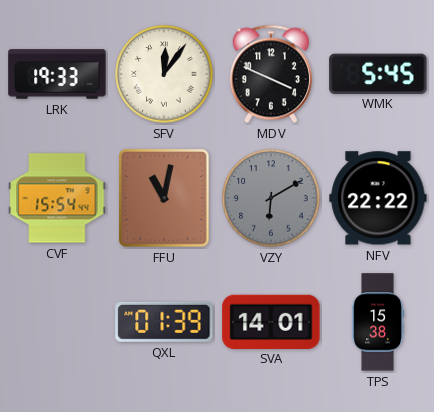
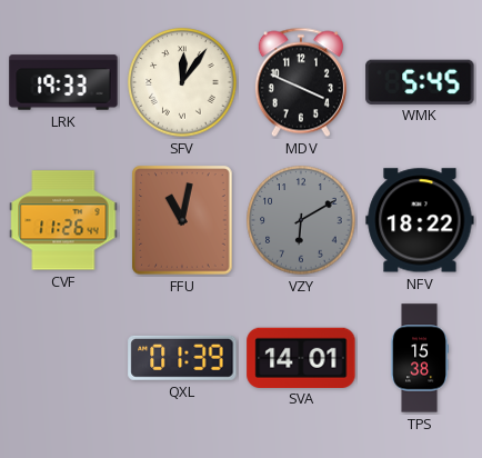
CVF: 15:54 -> 11:26
NFV: 22:22 -> 18:22
